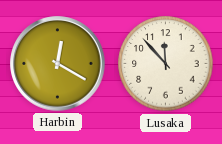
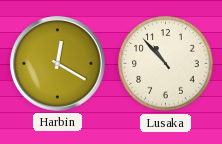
Lusaka: 11:53 -> 10:53
